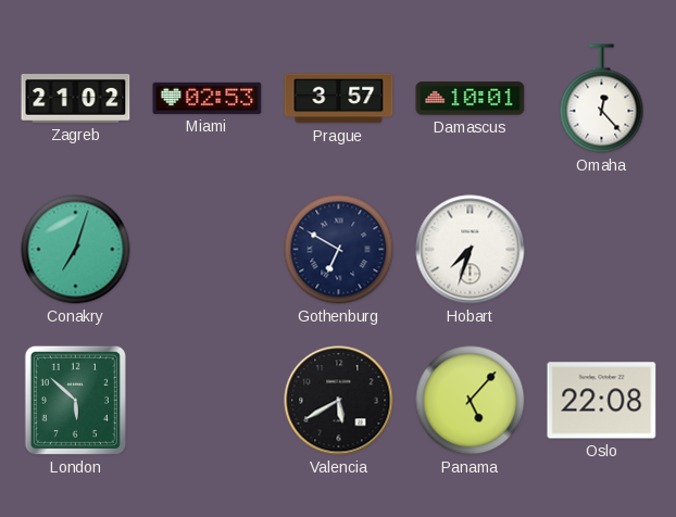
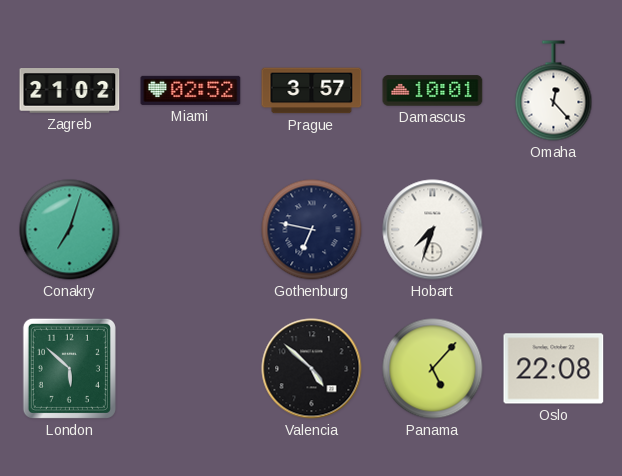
Miami: 02:53 -> 02:52
Gothenburg: 6:50 -> 6:47
Valencia: 5:40 -> 4:52
